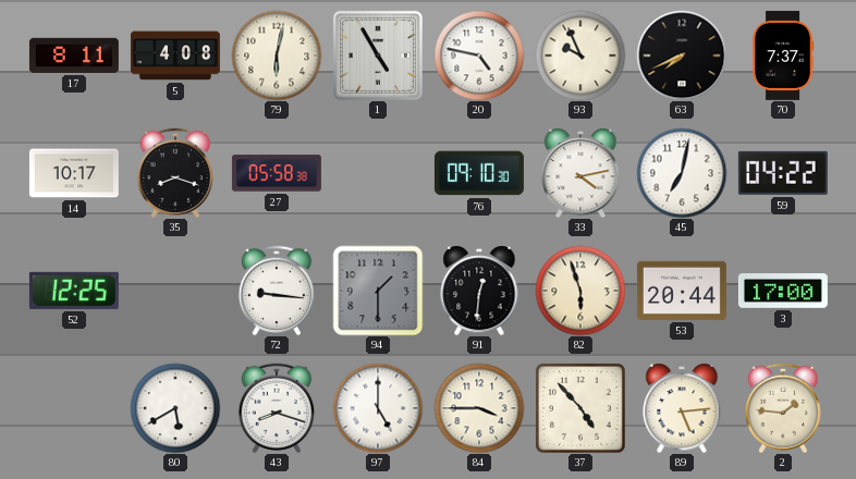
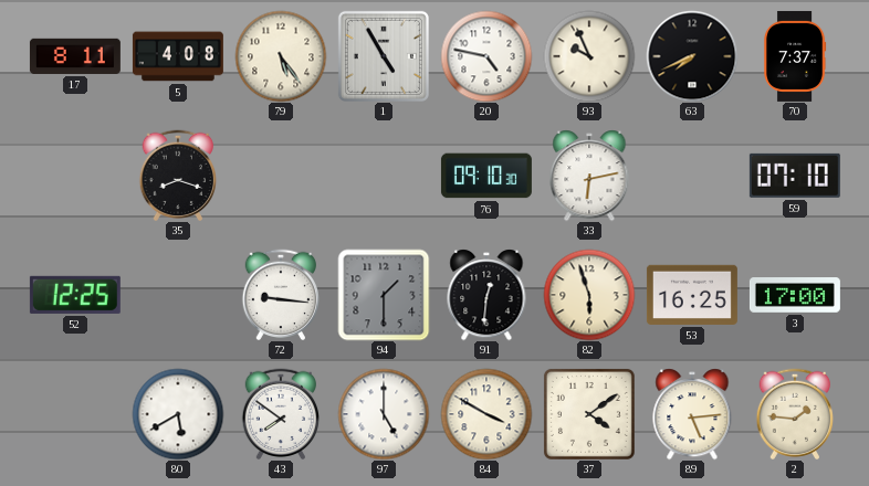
79: 6:02 -> 5:24
14: 10:17 -> none
27: 05:58 -> none
33: 4:13 -> 6:13
45: 7:02 -> none
59: 04:22 -> 07:10
53: 20:44 -> 16:25
43: 8:18 -> 7:51
84: 3:45 -> 3:50
37: 4:53 -> 4:09
